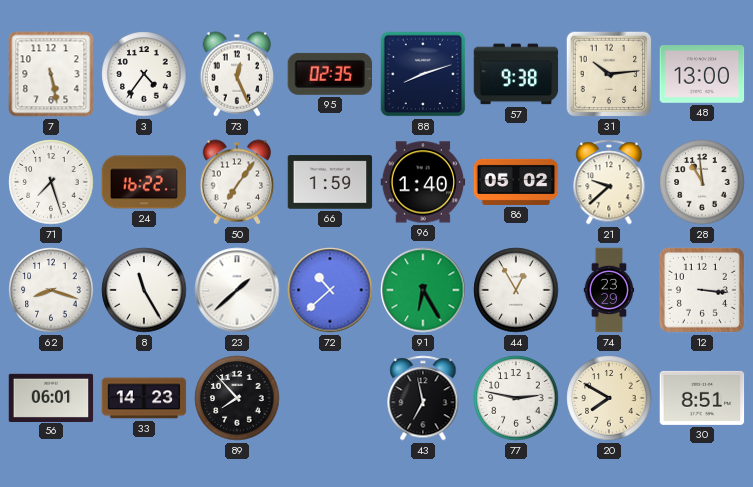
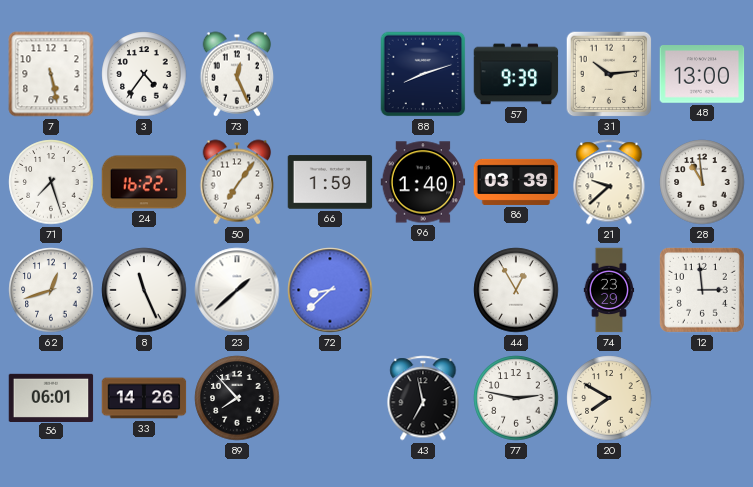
95: 02:35 -> none
57: 9:38 -> 9:39
86: 05:02 -> 03:39
62: 8:18 -> 12:42
8: 11:25 -> 11:26
72: 10:38 -> 8:38
91: 6:25 -> none
12: 3:16 -> 2:59
33: 14:23 -> 14:26
30: 8:51 -> none
